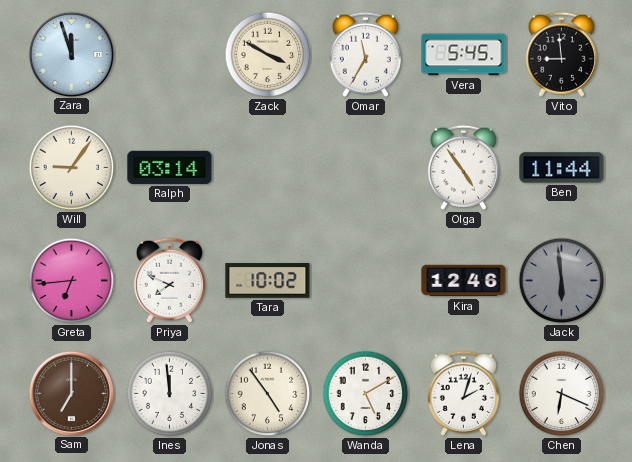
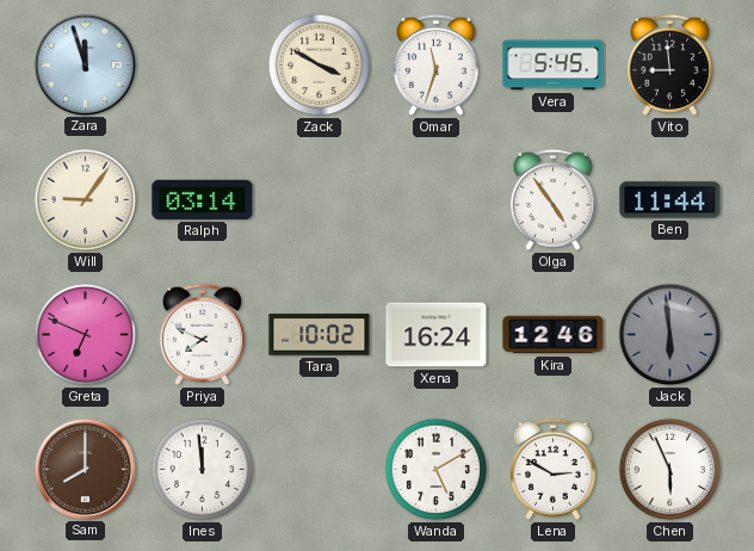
Omar: 11:35 -> 11:33
Greta: 6:44 -> 6:49
Xena: none -> 16:24
Sam: 7:00 -> 8:00
Jonas: 4:54 -> none
Lena: 2:03 -> 2:50
Chen: 6:19 -> 5:56
